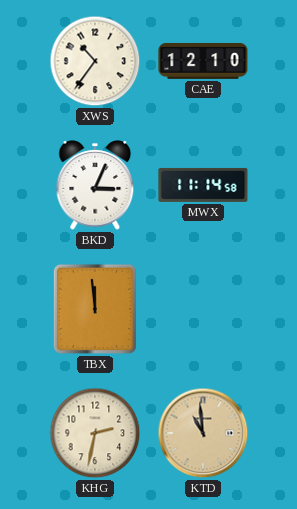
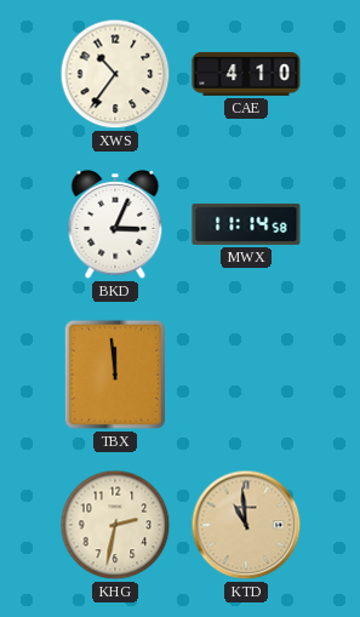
CAE: 12:10 -> 4:10
